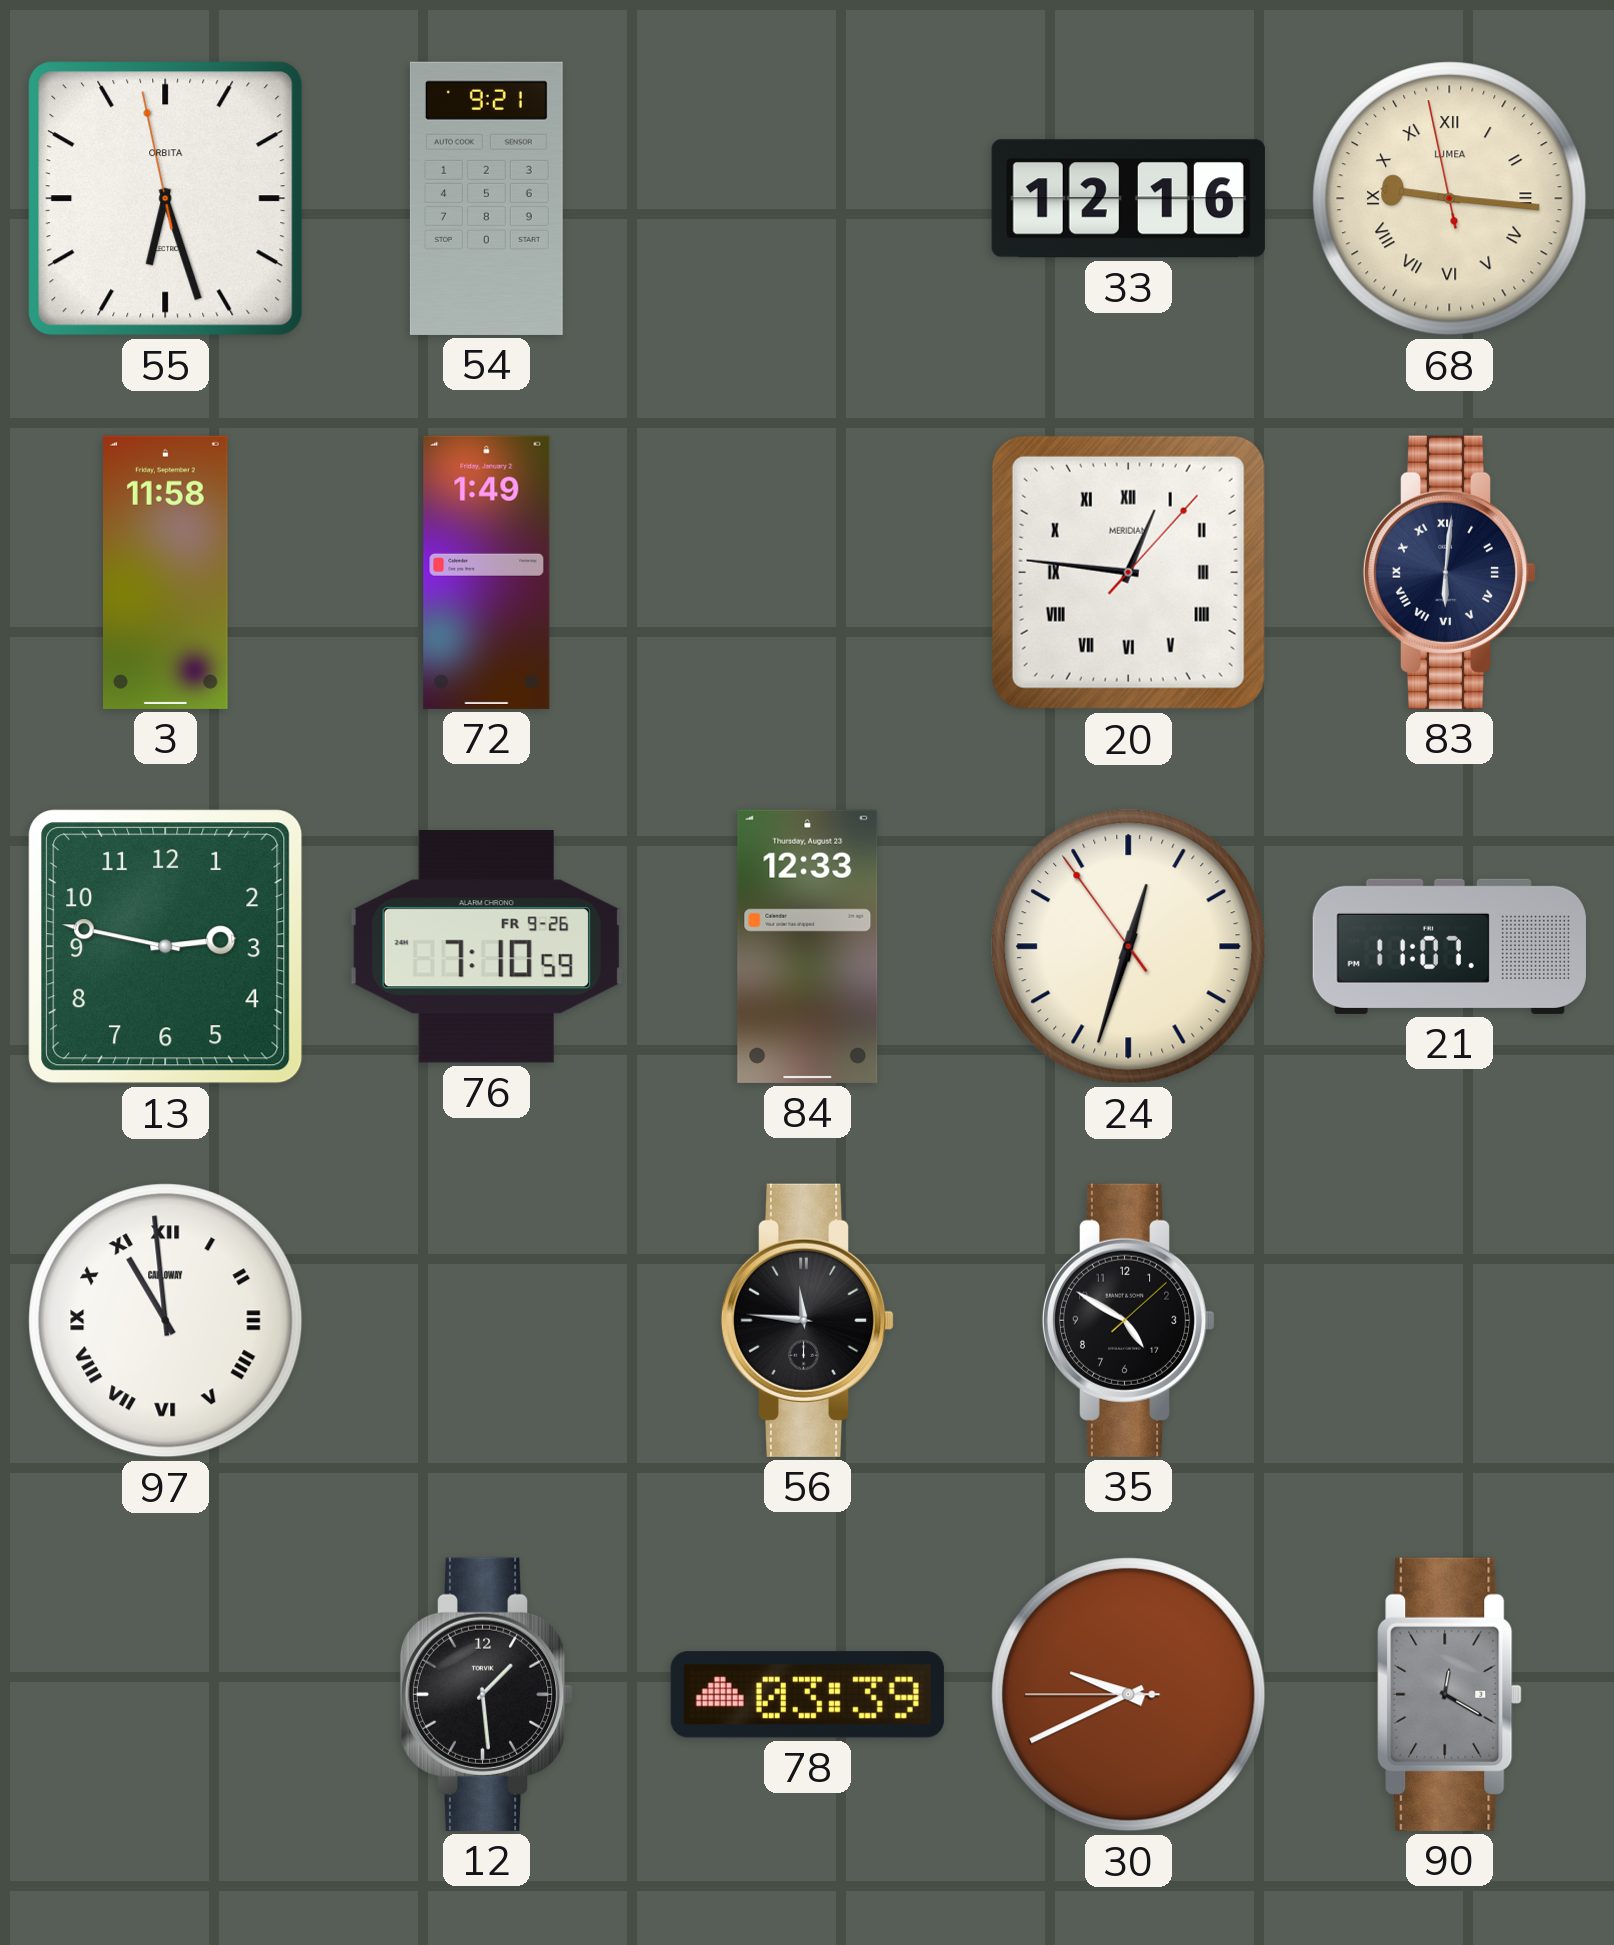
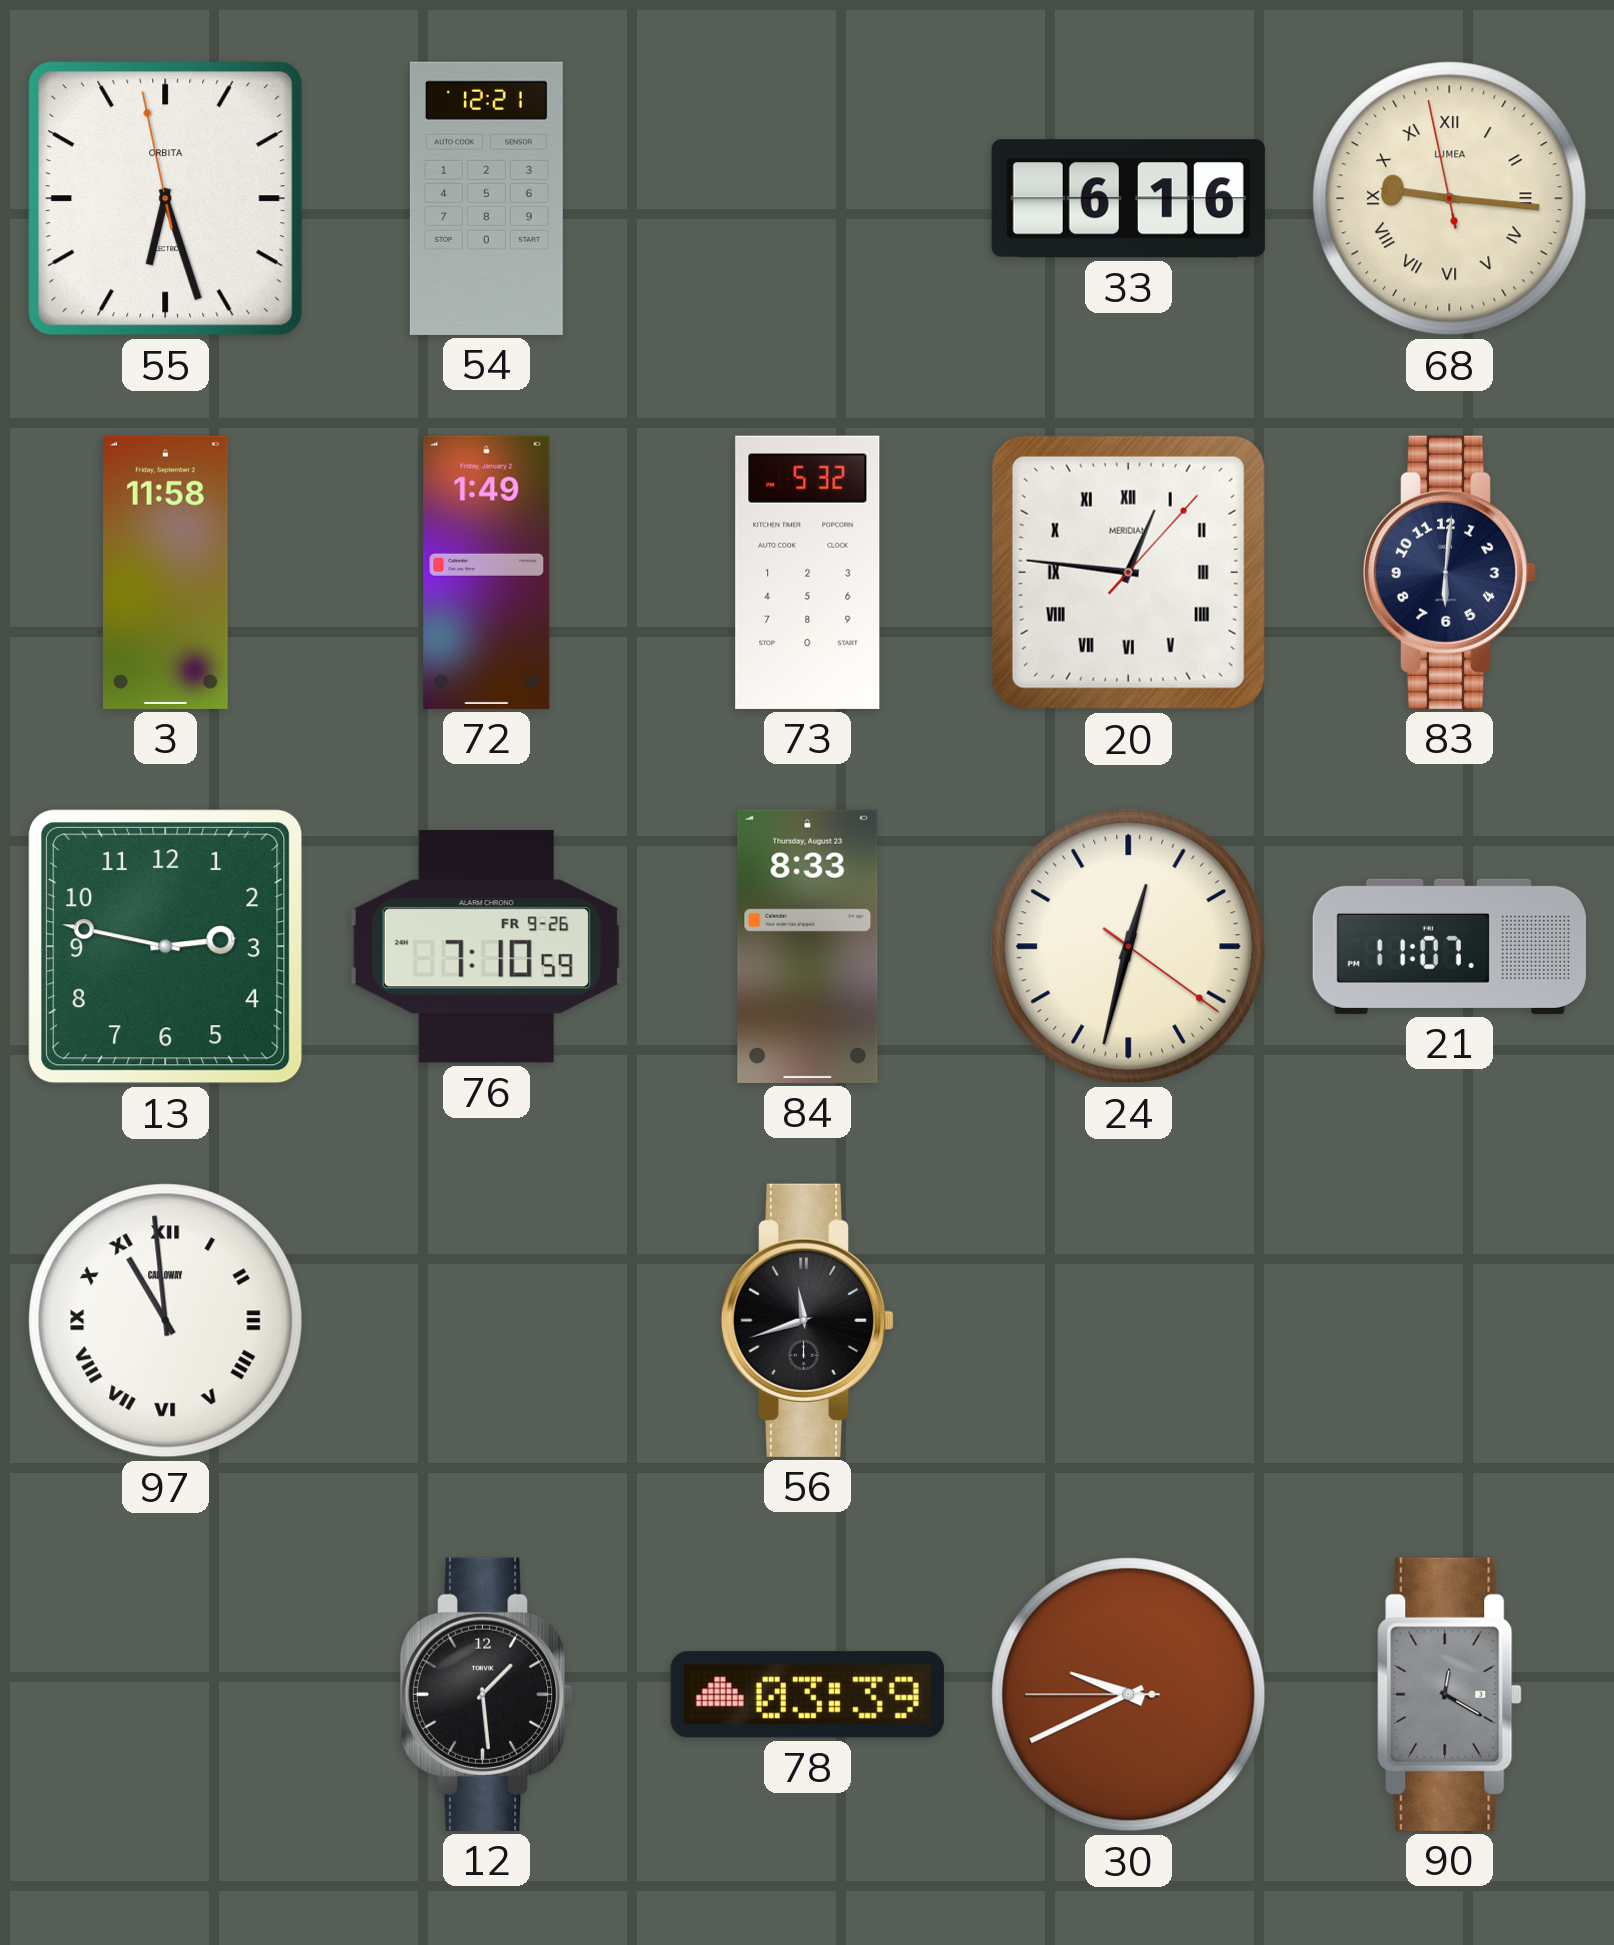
54: 9:21 -> 12:21
33: 12:16 -> 6:16
73: none -> 5:32
83 numerals: Roman -> Arabic
84: 12:33 -> 8:33
24: 12:32:54 -> 12:32:21
56: 11:46 -> 11:42
35: 4:50 -> none
